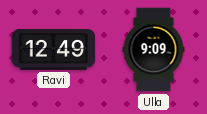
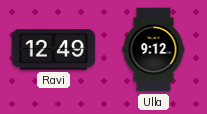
Ulla: 9:09 -> 9:12
